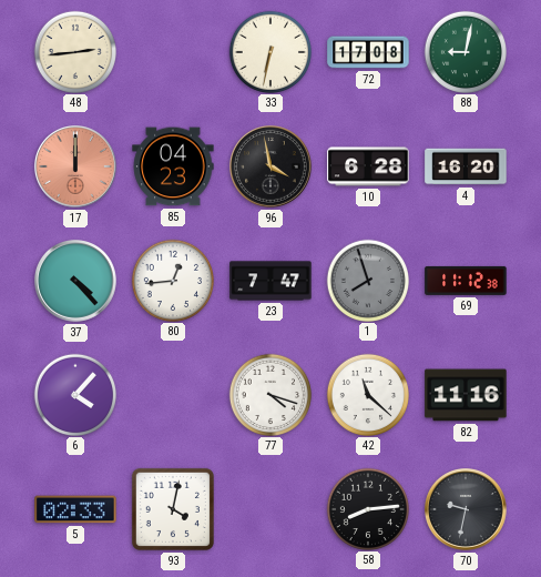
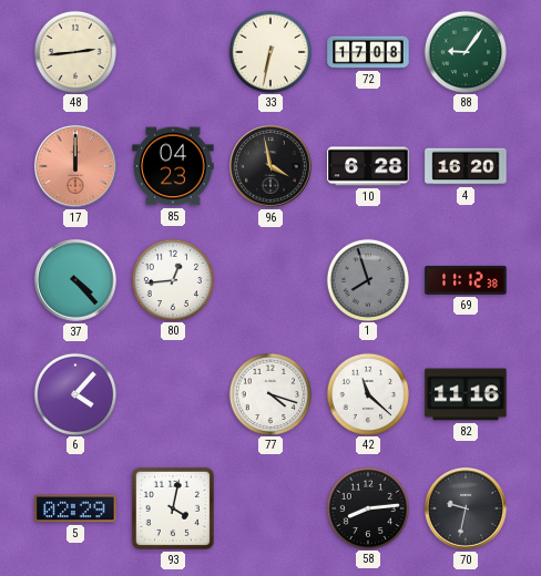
88: 9:02 -> 9:06
23: 7:47 -> none
5: 02:33 -> 02:29
